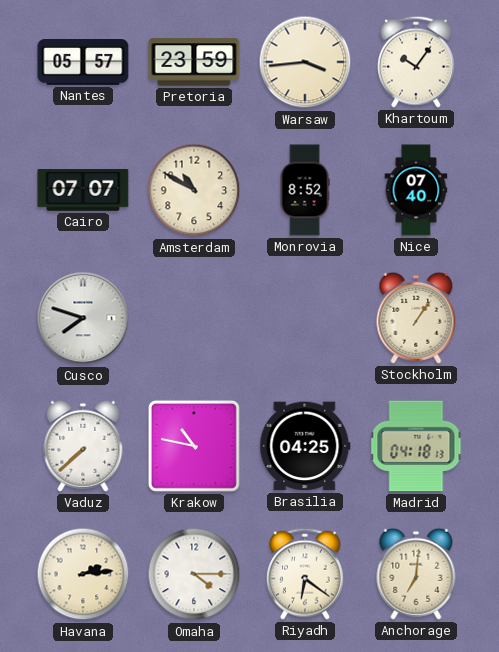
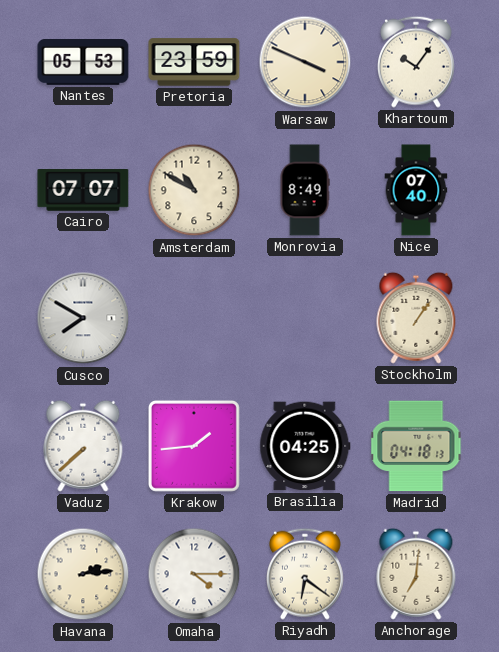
Nantes: 05:57 -> 05:53
Warsaw: 3:44 -> 3:49
Monrovia: 8:52 -> 8:49
Cusco: 7:48 -> 7:50
Krakow: 10:47 -> 1:44
